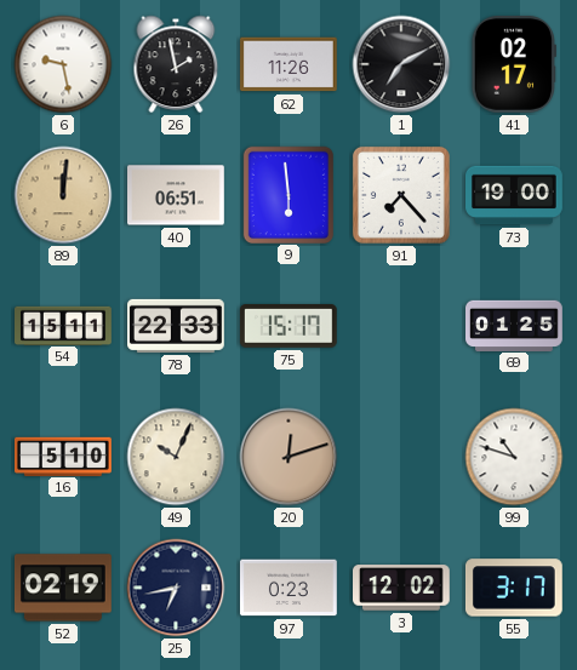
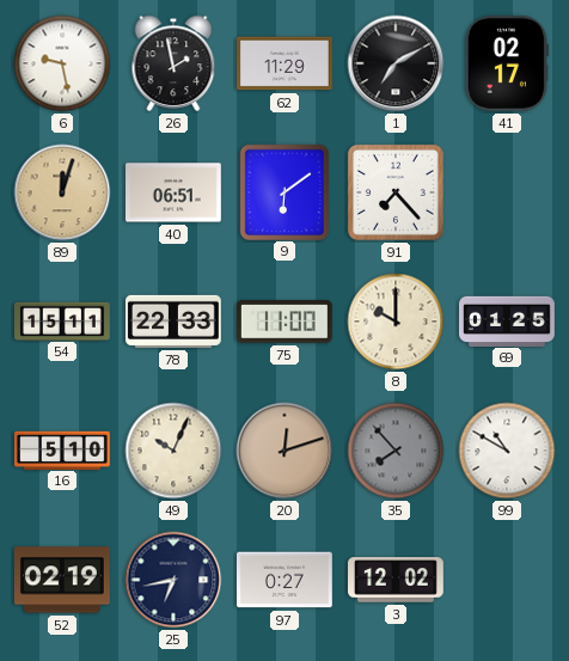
62: 11:26 -> 11:29
89: 12:01 -> 12:03
9: 5:59 -> 6:09
73: 19:00 -> none
75: 15:17 -> 11:00
8: none -> 10:00
35: none -> 7:53
99: 10:48 -> 10:50
97: 0:23 -> 0:27
55: 3:17 -> none
